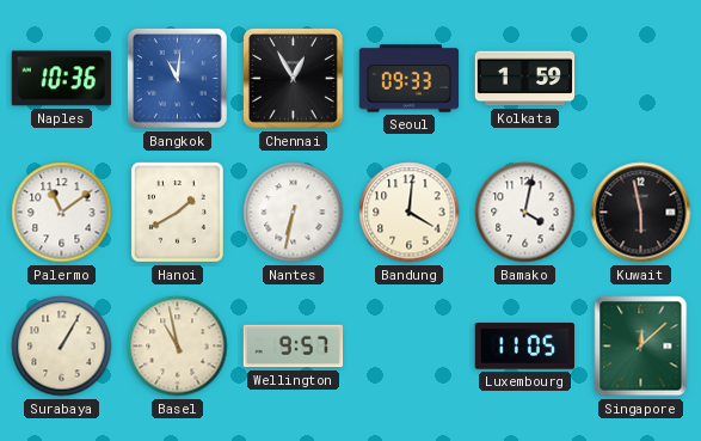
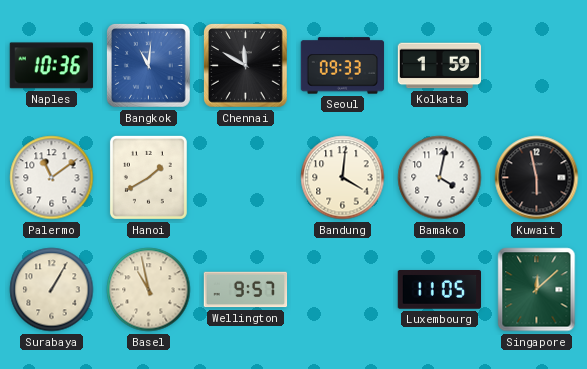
Chennai: 12:55 -> 11:50
Nantes: 6:32 -> none
